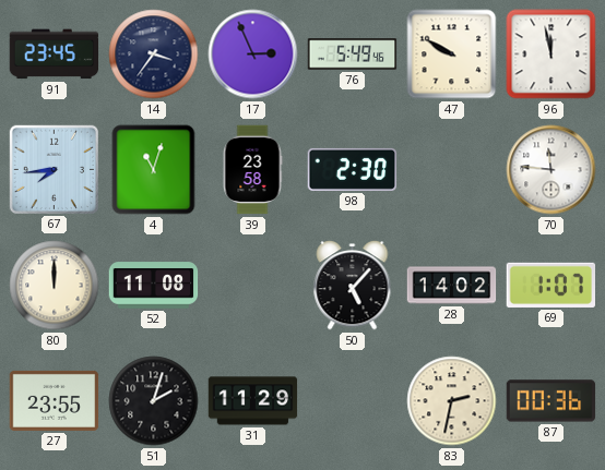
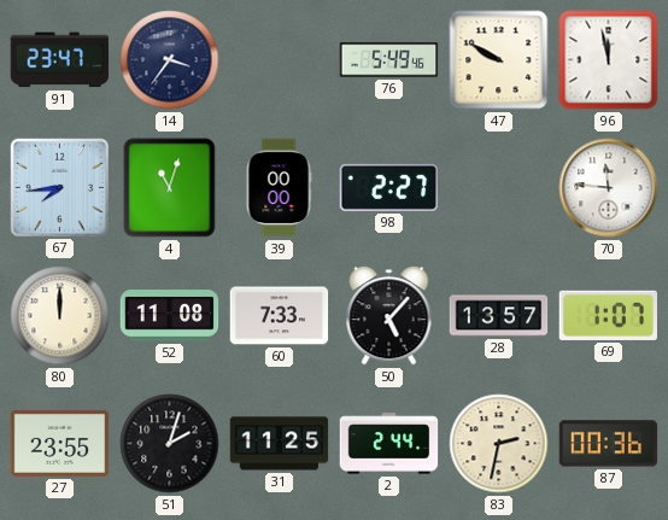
91: 23:45 -> 23:47
17: 2:56 -> none
39: 23:58 -> 00:00
98: 2:30 -> 2:27
60: none -> 7:33
28: 14:02 -> 13:57
31: 11:29 -> 11:25
2: none -> 2:44
